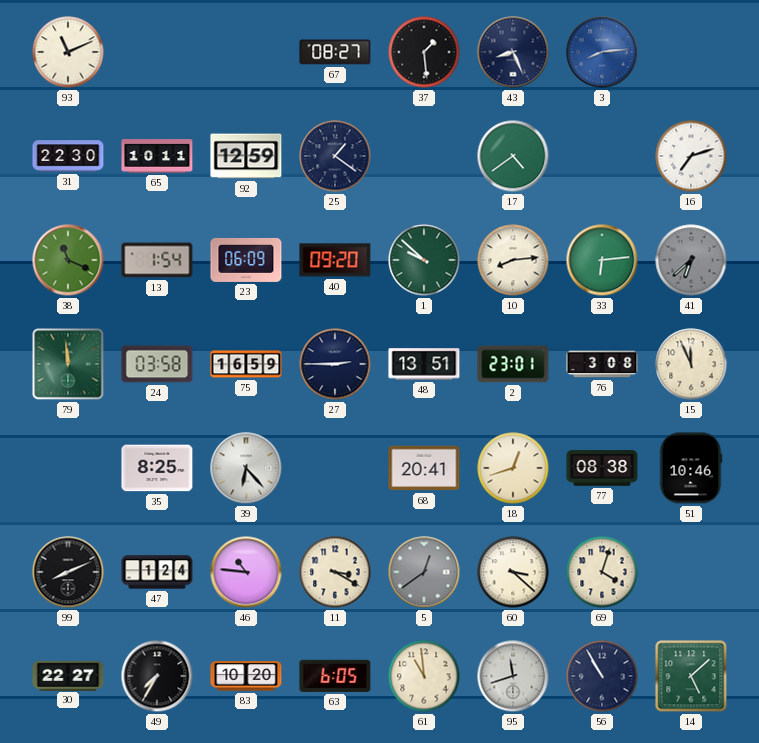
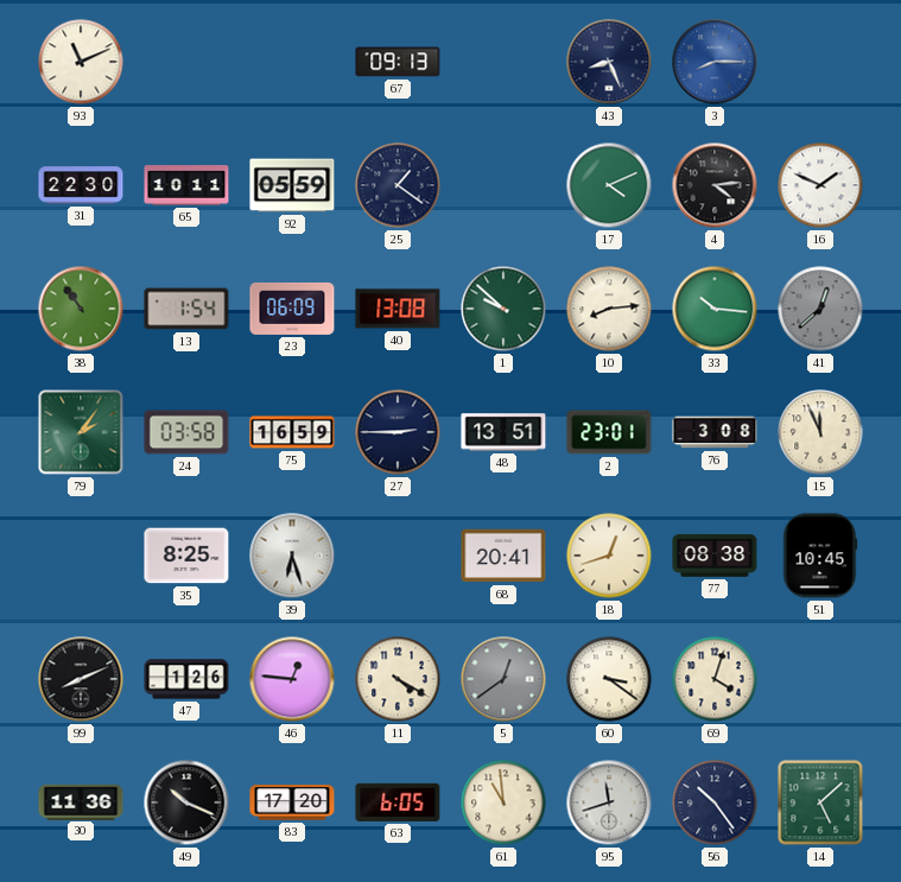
67: 08:27 -> 09:13
37: 1:29 -> none
3: 8:14 -> 8:15
92: 12:59 -> 05:59
17: 4:39 -> 4:11
4: none -> 4:14
16: 7:12 -> 1:49
38: 11:19 -> 10:54
40: 09:20 -> 13:08
33: 6:14 -> 10:16
41: 6:38 -> 12:38
79: 11:59 -> 2:06
39: 6:23 -> 6:27
51: 10:46 -> 10:45
47: 1:24 -> 1:26
46: 10:46 -> 12:46
11: 3:20 -> 4:20
60: 3:22 -> 3:21
30: 22:27 -> 11:36
49: 7:35 -> 10:19
83: 10:20 -> 17:20
56: 10:55 -> 10:24
